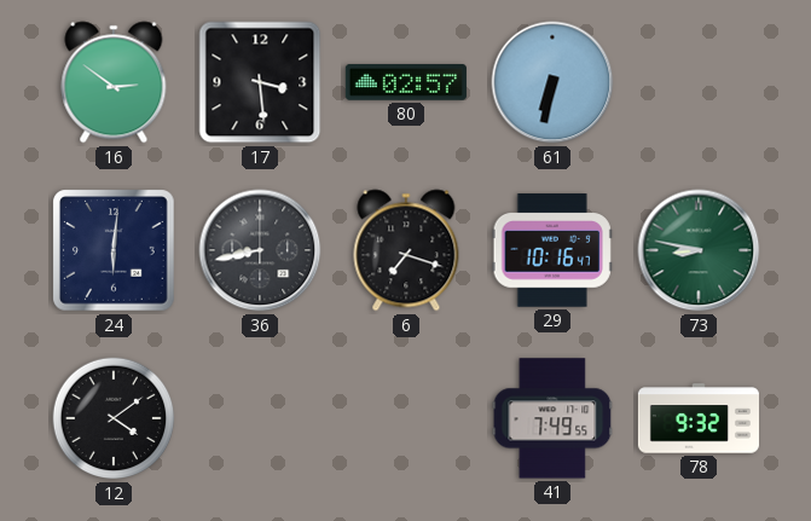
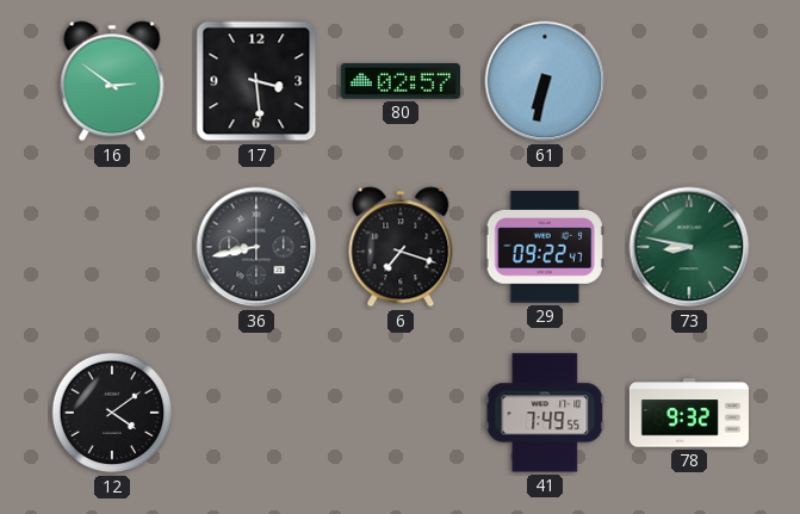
24: 6:01 -> none
29: 10:16 -> 09:22
